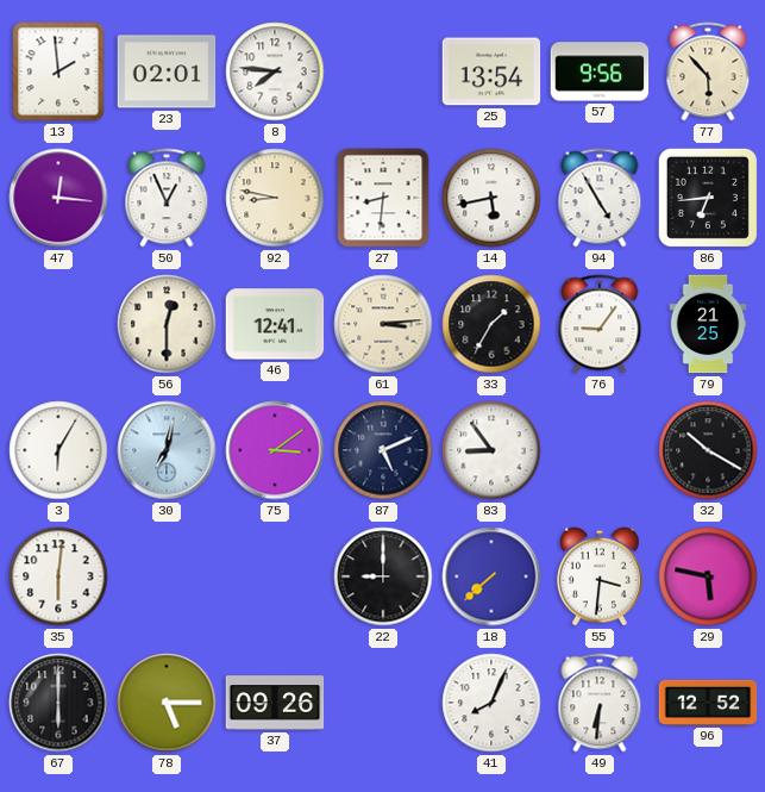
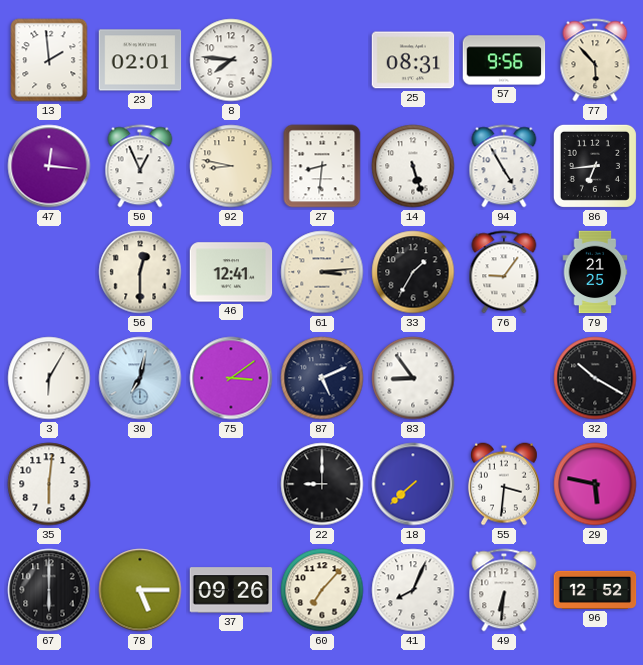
25: 13:54 -> 08:31
14: 5:43 -> 5:27
60: none -> 7:07
